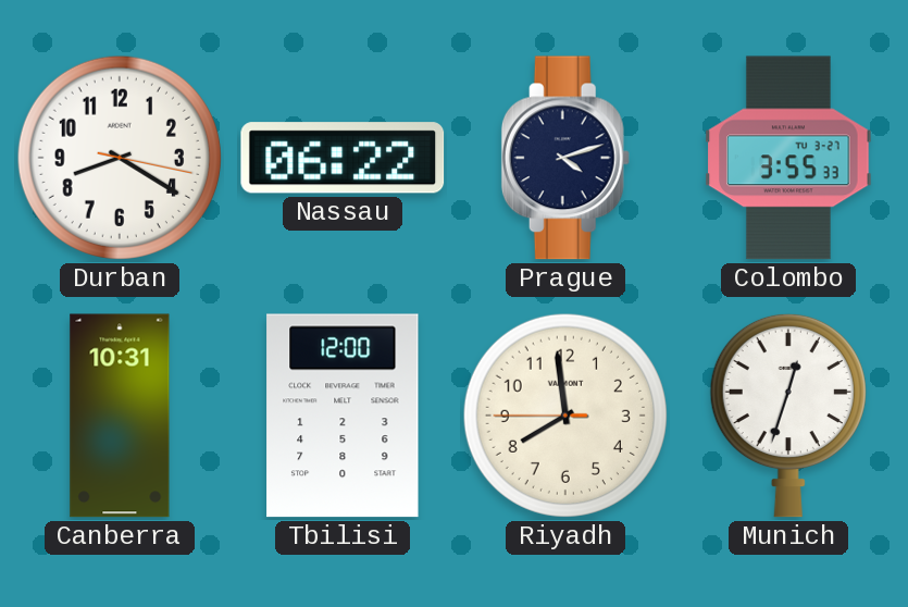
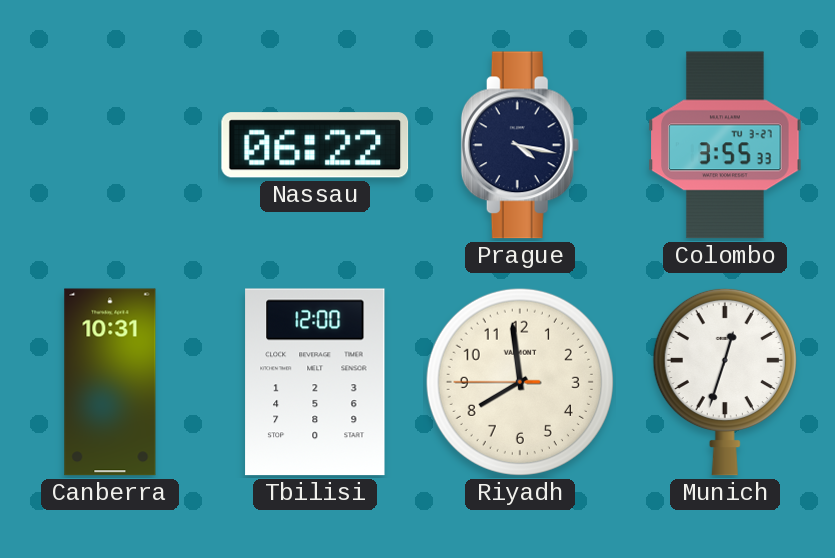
Durban: 8:20 -> none
Prague: 4:12 -> 4:17
